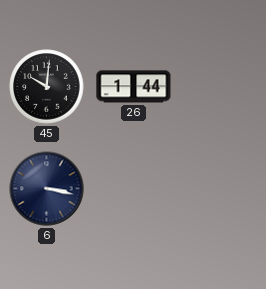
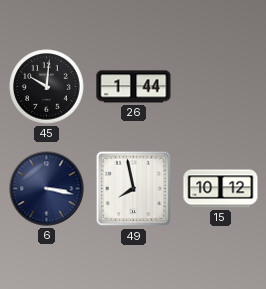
49: none -> 7:58
15: none -> 10:12
